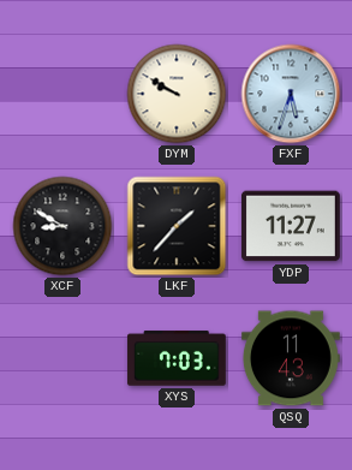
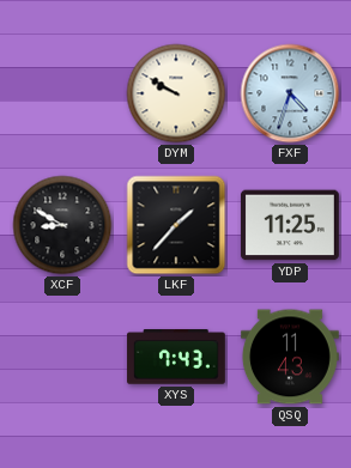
FXF: 5:33 -> 4:33
YDP: 11:27 -> 11:25
XYS: 7:03 -> 7:43
